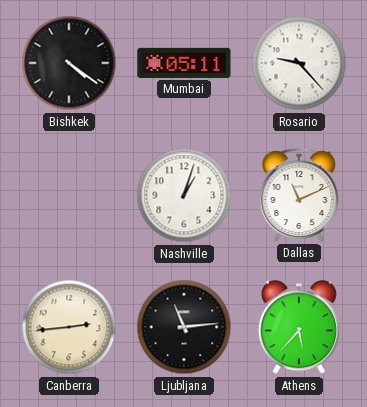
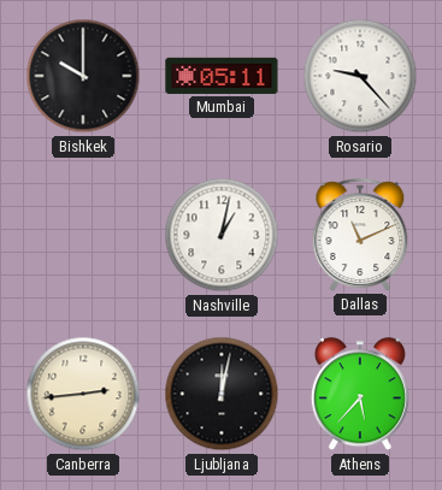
Bishkek: 4:21 -> 10:00
Nashville: 1:03 -> 1:02
Ljubljana: 11:14 -> 12:02
